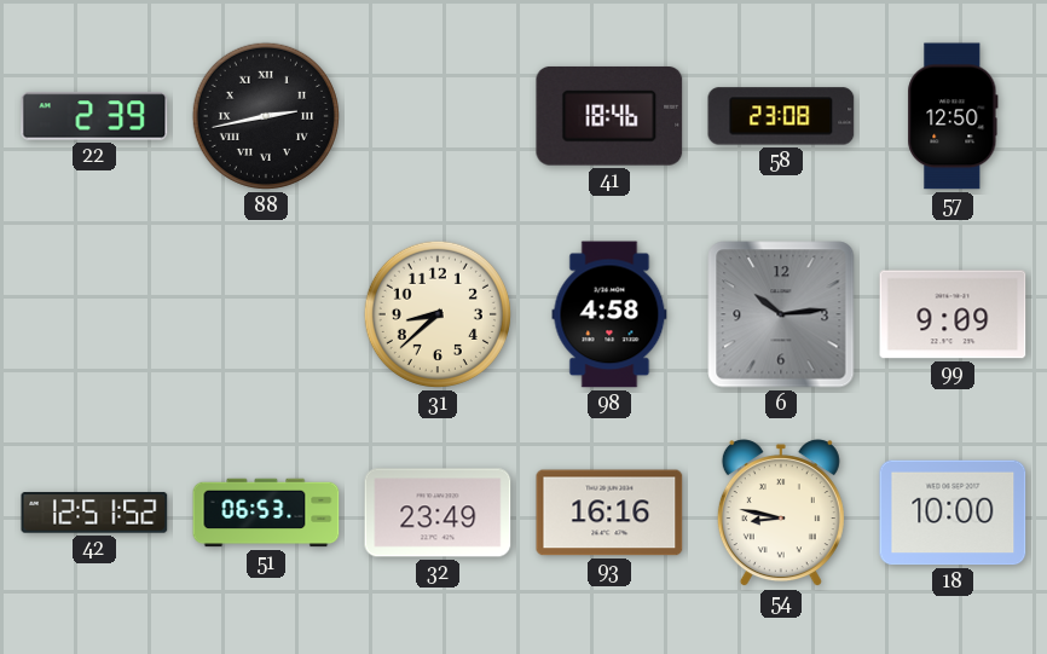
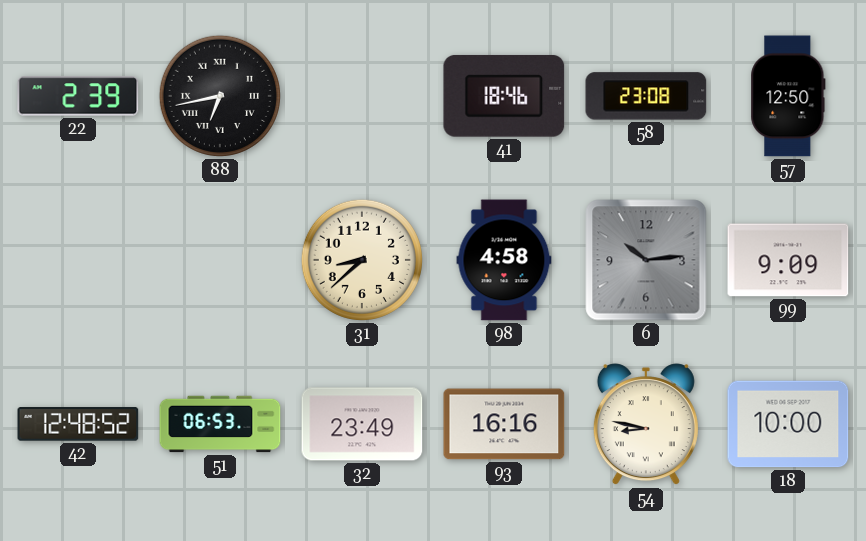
88: 2:43 -> 6:43
42: 12:51 -> 12:48
